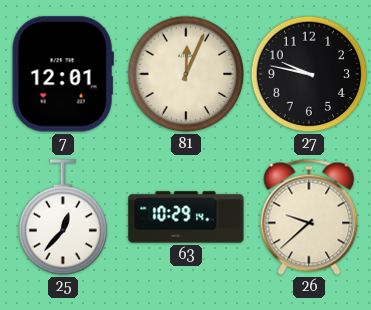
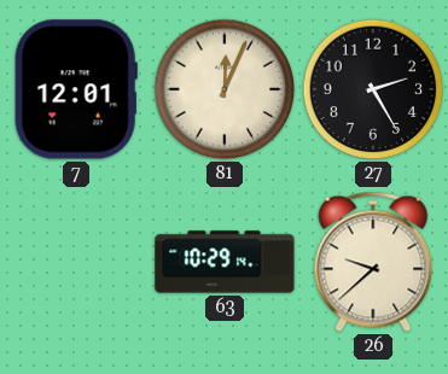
27: 9:47 -> 2:25
25: 12:37 -> none
